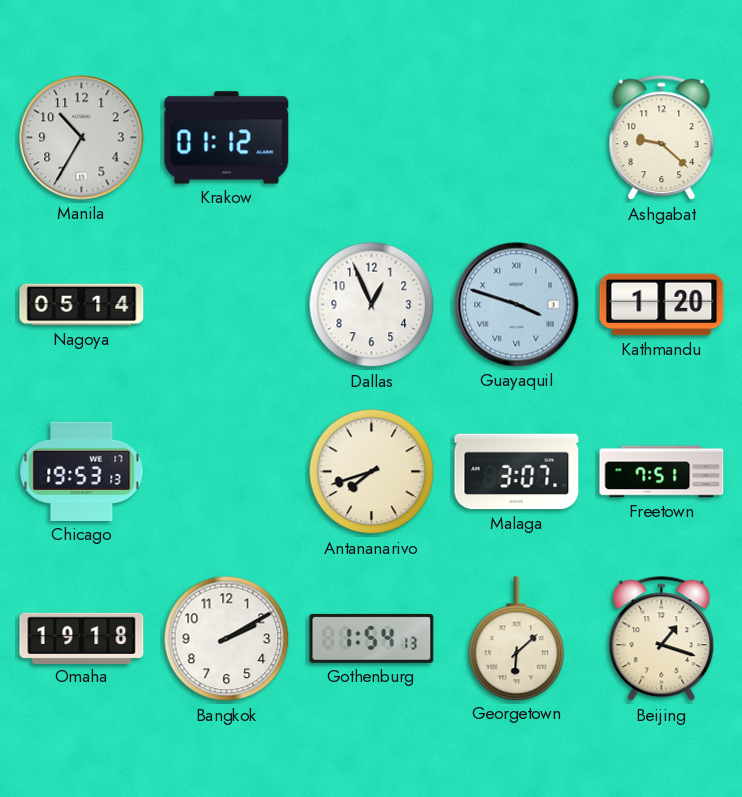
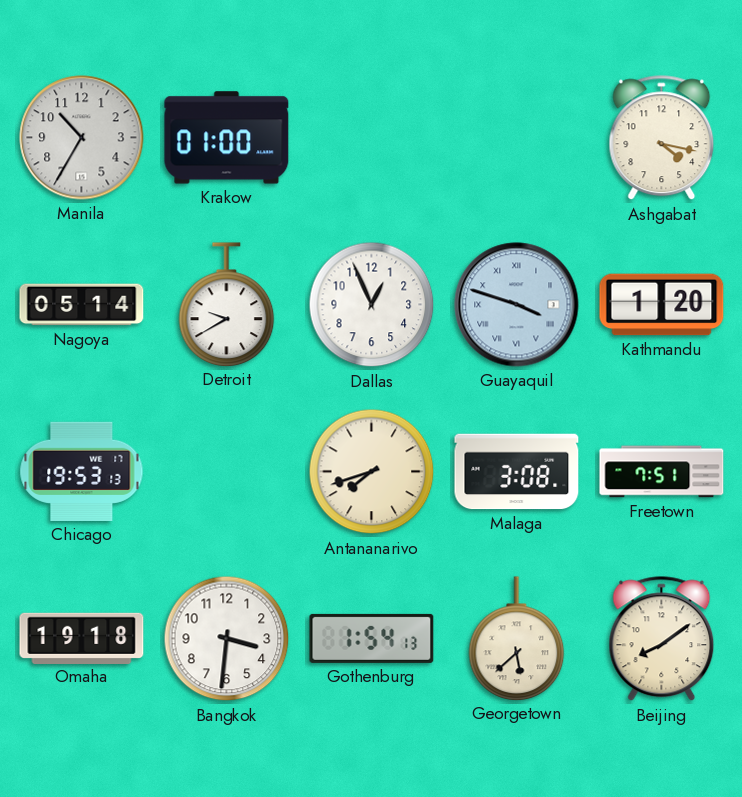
Krakow: 01:12 -> 01:00
Ashgabat: 9:22 -> 4:17
Detroit: none -> 9:40
Malaga: 3:07 -> 3:08
Bangkok: 2:10 -> 3:31
Georgetown: 6:08 -> 5:38
Beijing: 1:18 -> 8:09
